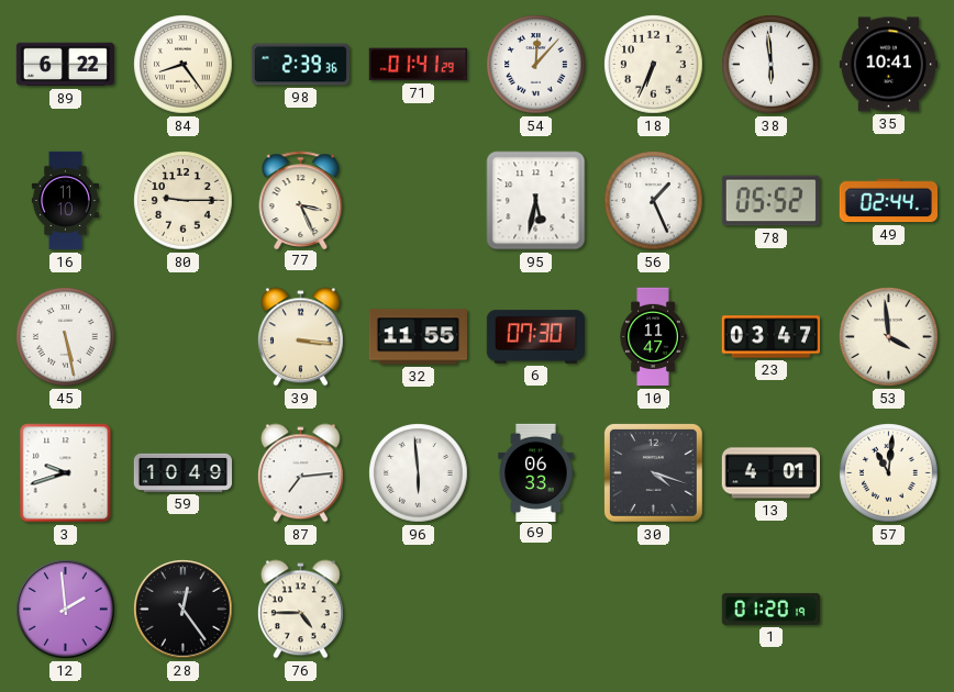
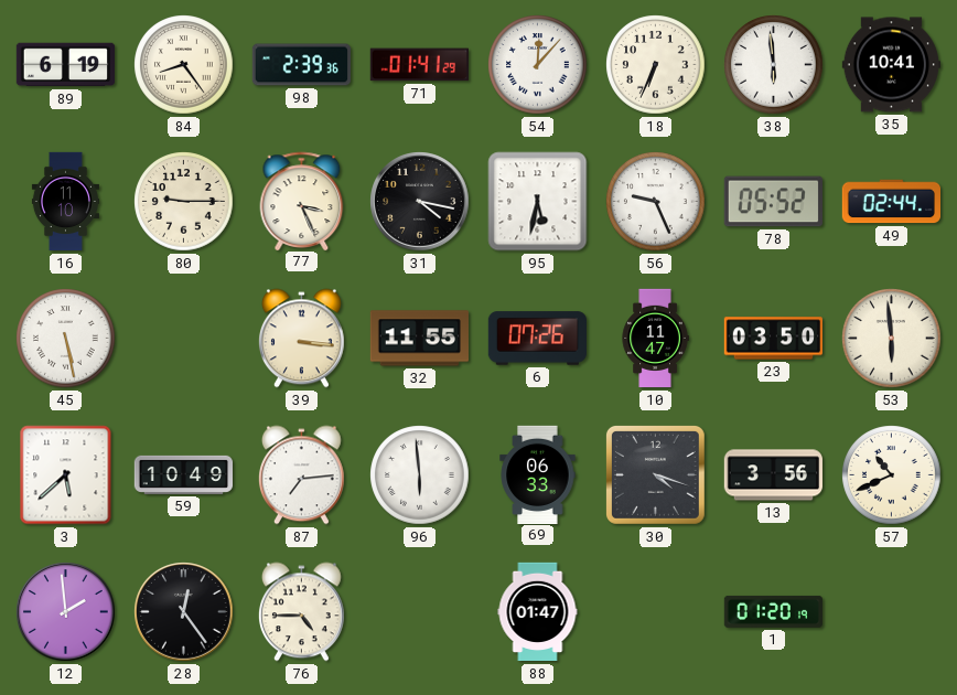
89: 6:22 -> 6:19
31: none -> 4:17
56: 1:26 -> 9:26
6: 07:30 -> 07:26
23: 03:47 -> 03:50
53: 3:59 -> 5:59
3: 9:42 -> 5:38
13: 4:01 -> 3:56
57: 11:01 -> 10:41
88: none -> 01:47
